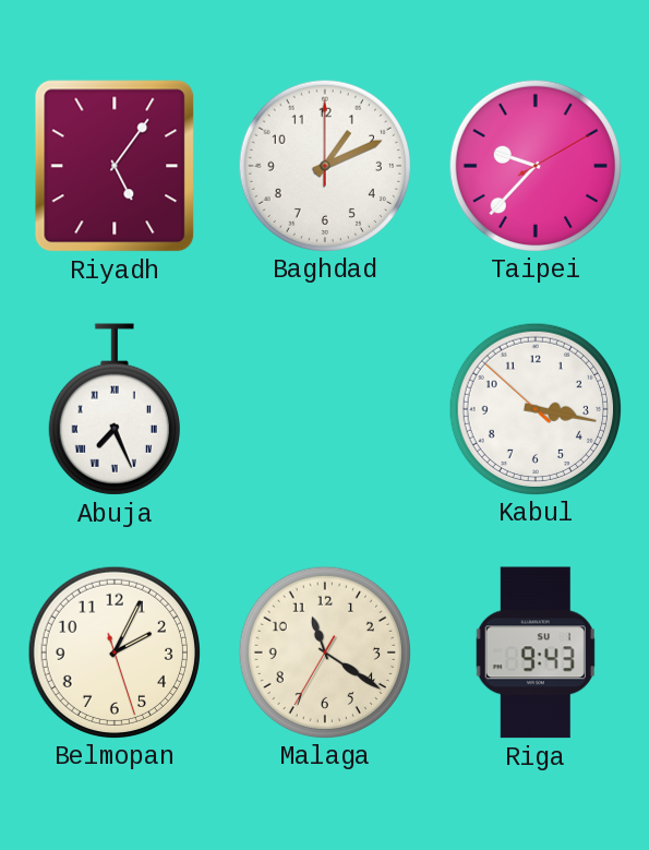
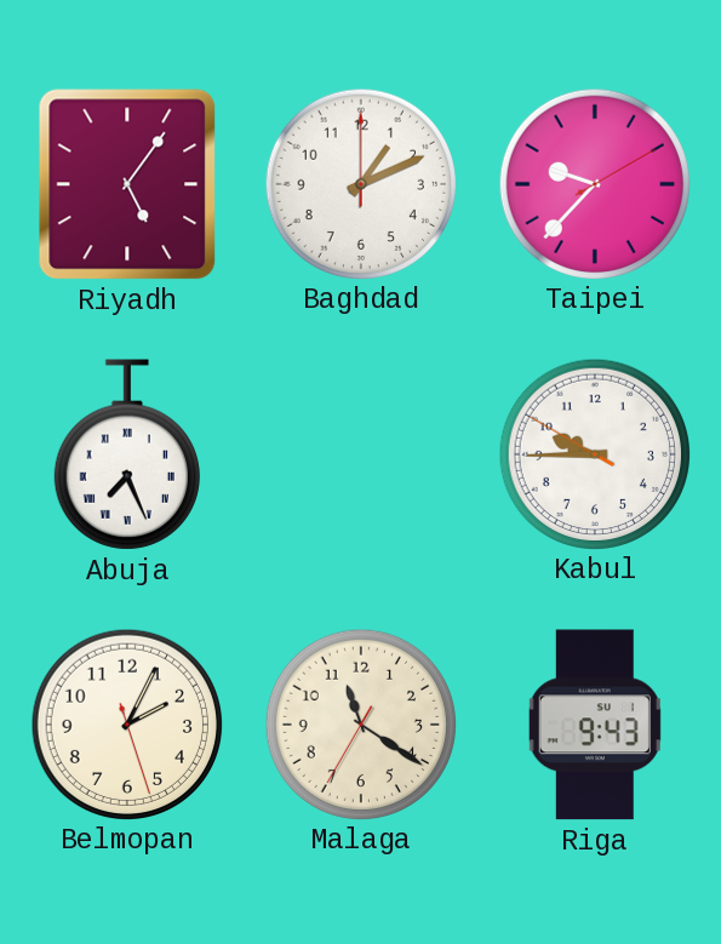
Kabul: 3:16 -> 9:44
